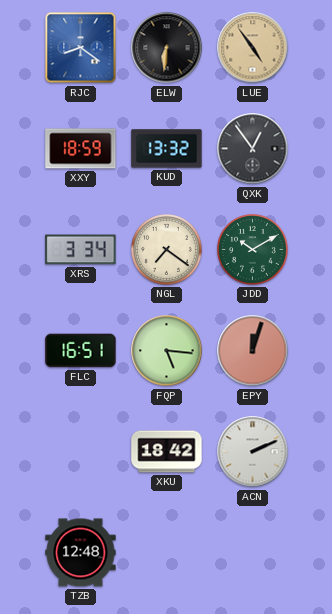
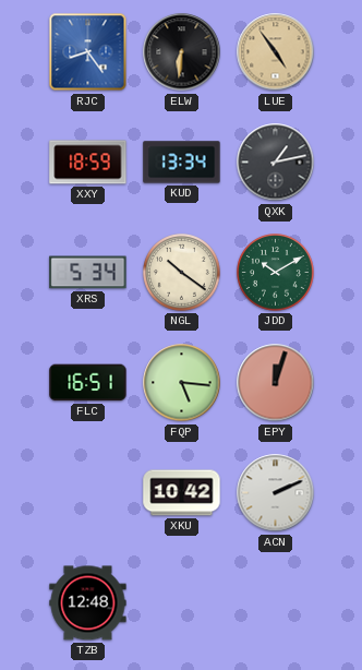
RJC: 8:21 -> 8:24
KUD: 13:32 -> 13:34
QXK: 12:54 -> 1:13
XRS: 3:34 -> 5:34
NGL: 7:21 -> 10:21
XKU: 18:42 -> 10:42
